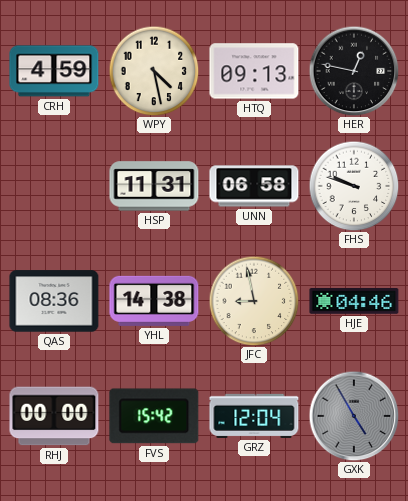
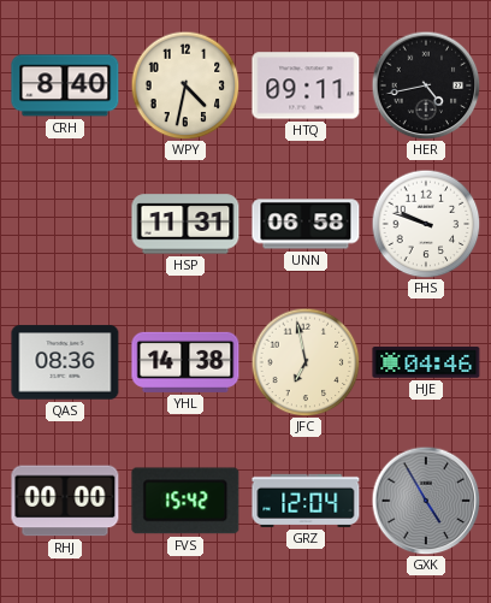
CRH: 4:59 -> 8:40
WPY: 4:28 -> 4:32
HTQ: 09:13 -> 09:11
HER: 12:47 -> 4:43
JFC: 8:58 -> 6:58
